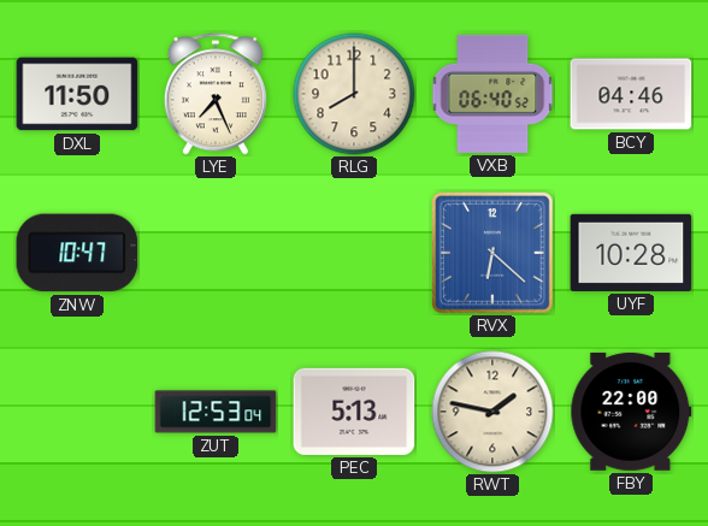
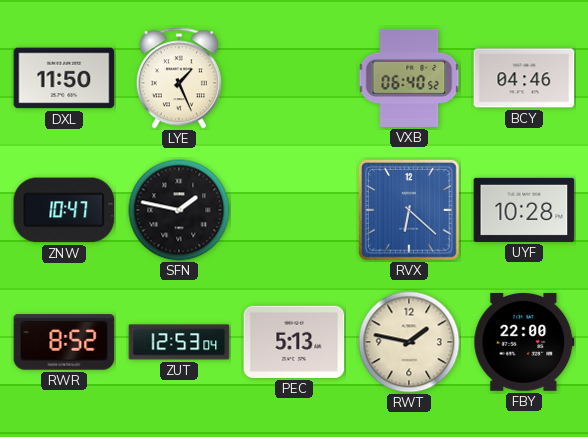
LYE: 7:26 -> 1:26
RLG: 8:00 -> none
SFN: none -> 1:47
RWR: none -> 8:52
